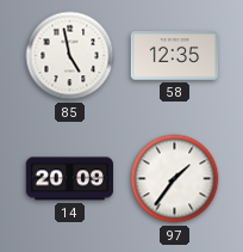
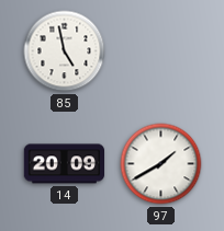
58: 12:35 -> none
97: 1:36 -> 1:40
